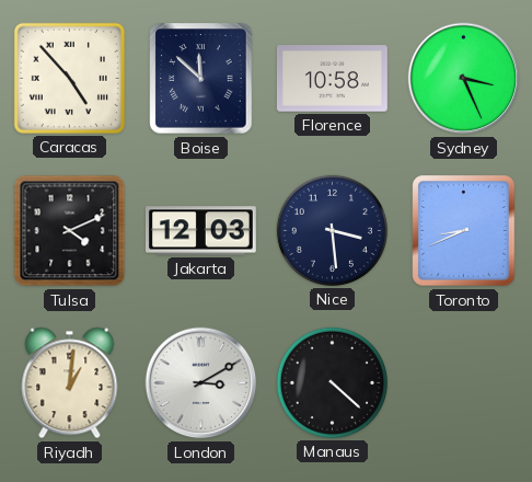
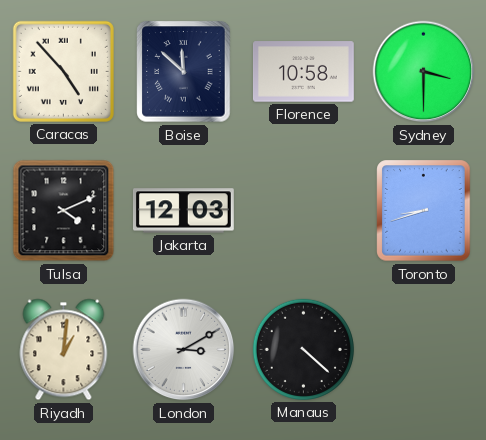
Sydney: 3:26 -> 3:30
Nice: 3:29 -> none
Toronto: 8:41 -> 8:42
